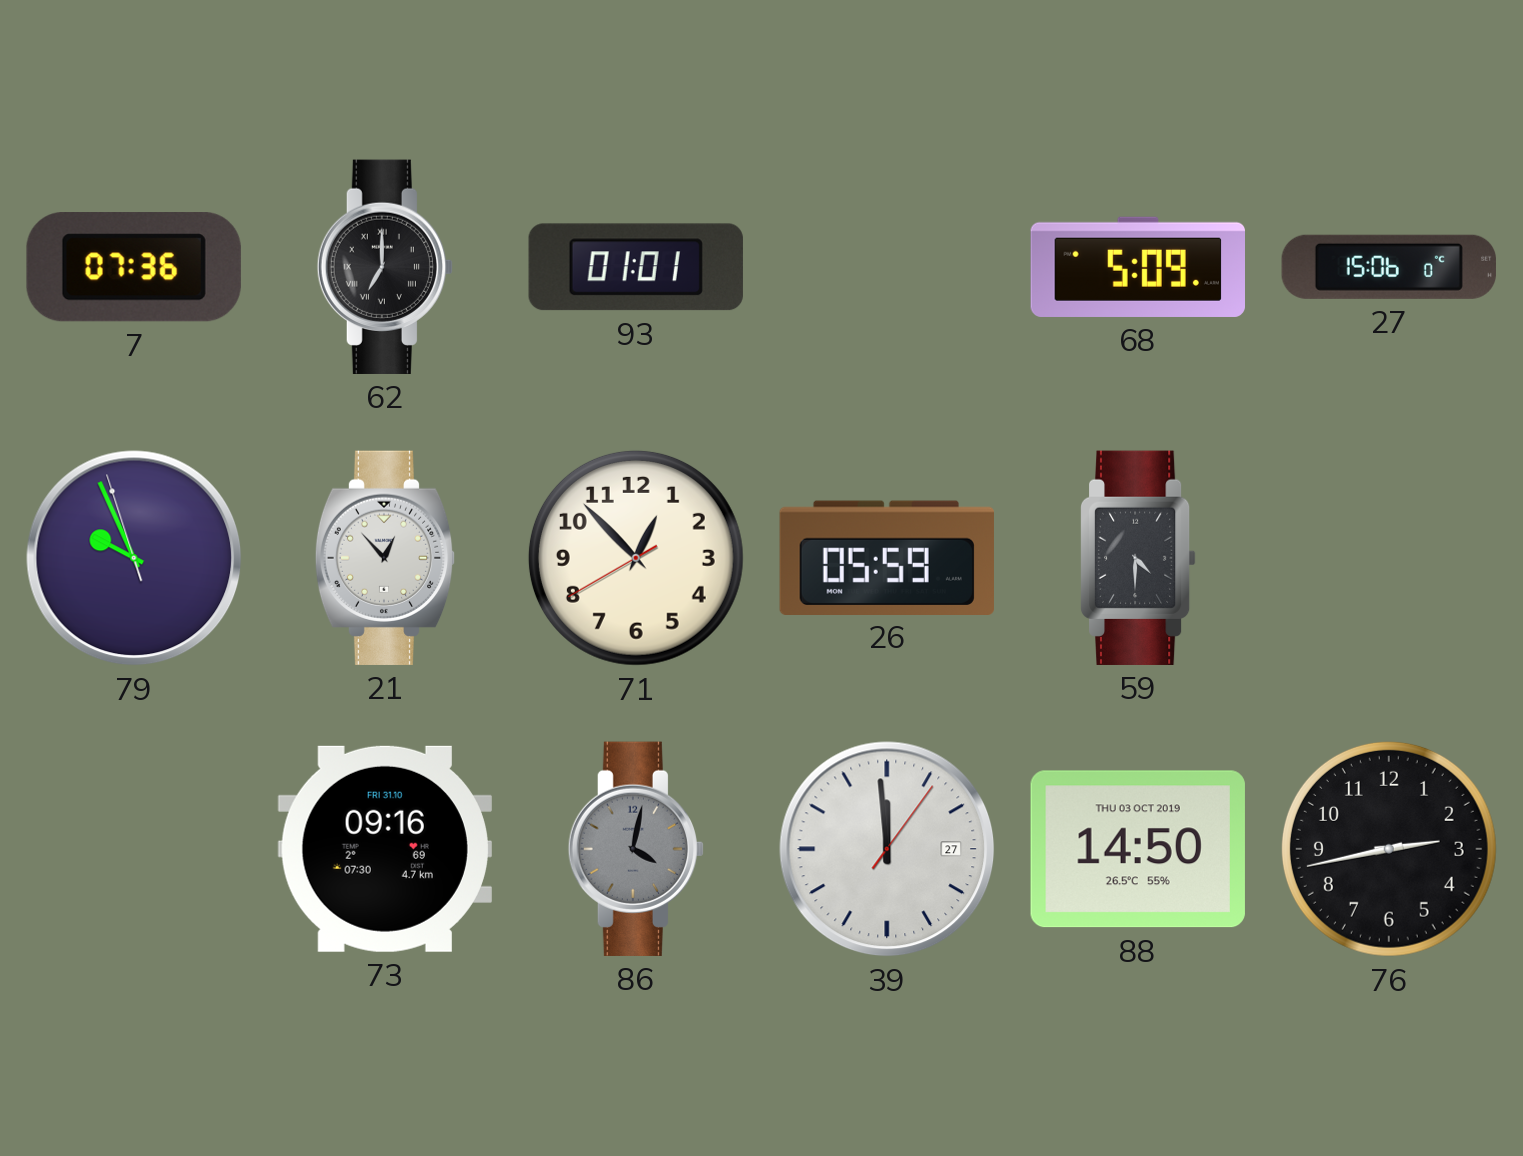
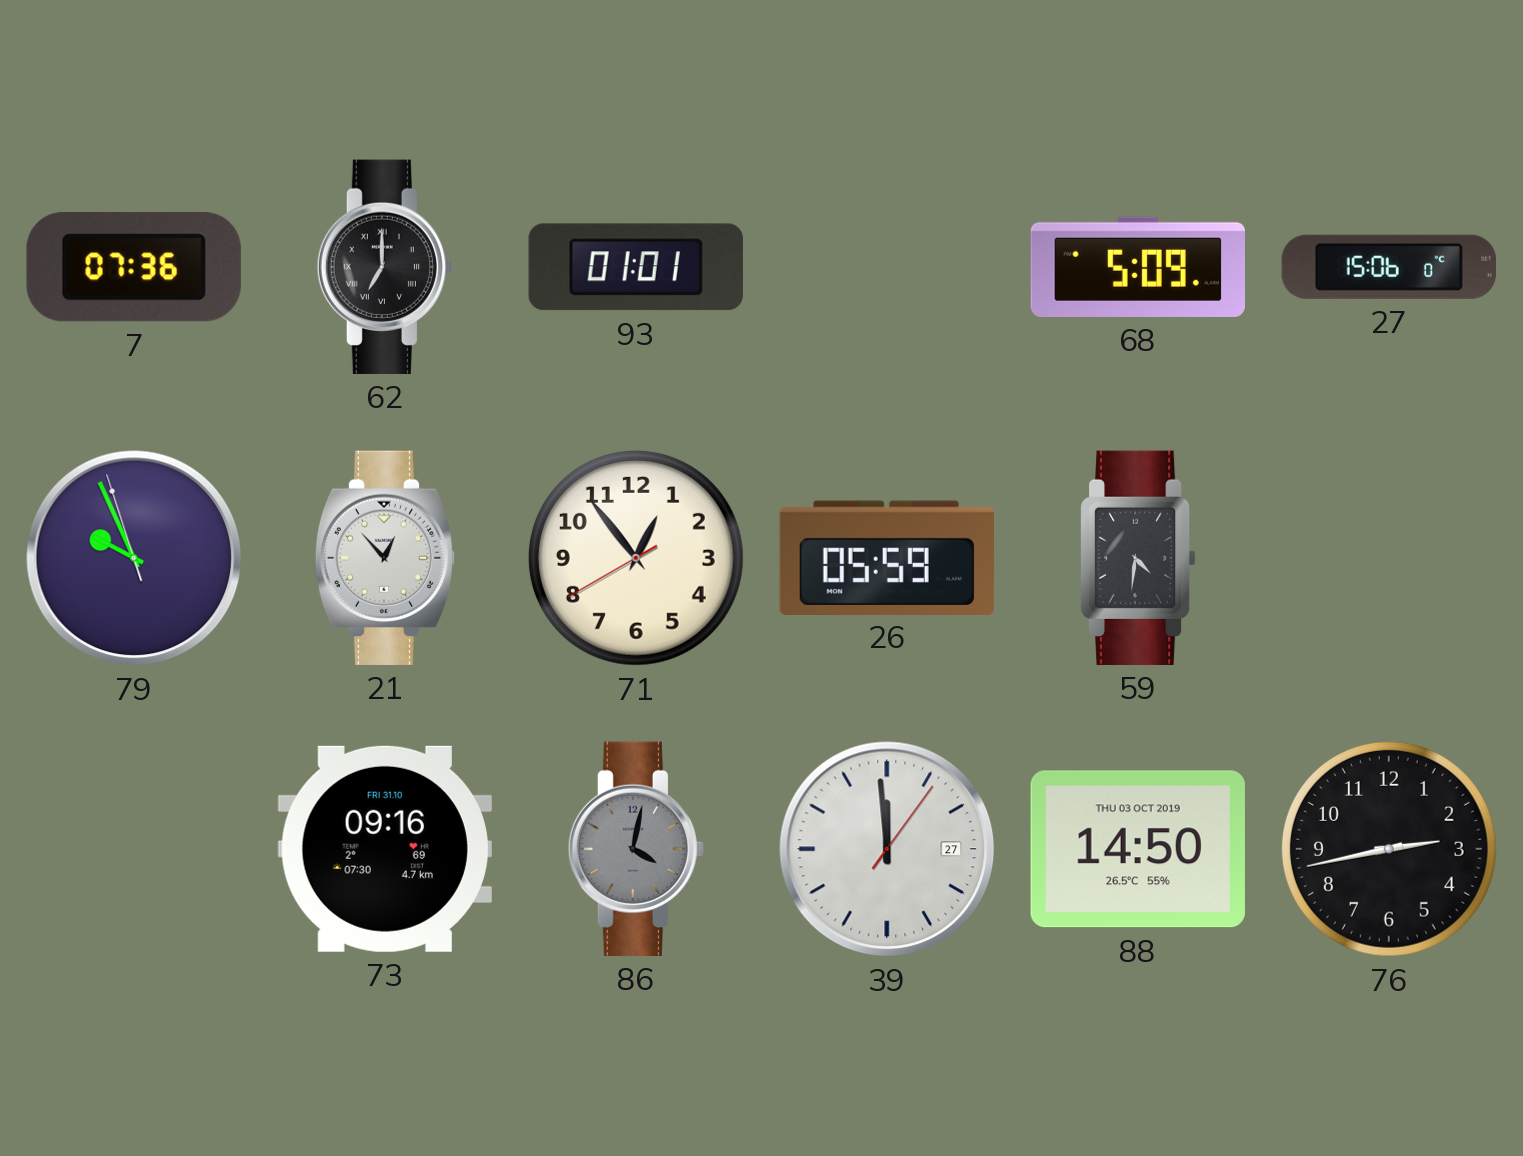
71: 12:52 -> 12:53
59: 4:30 -> 4:31
